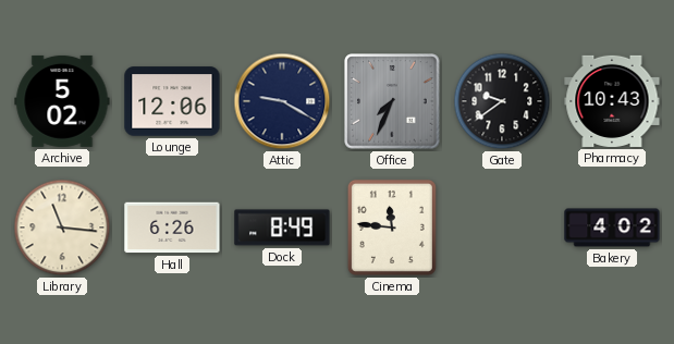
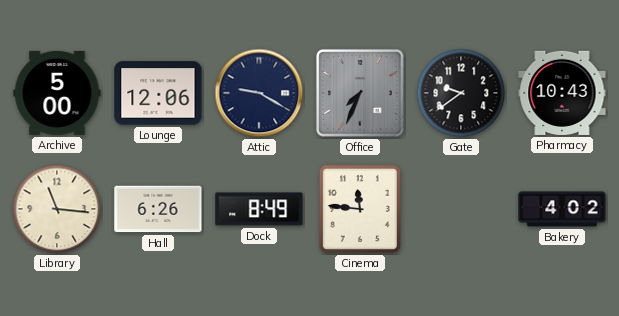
Archive: 5:02 -> 5:00
